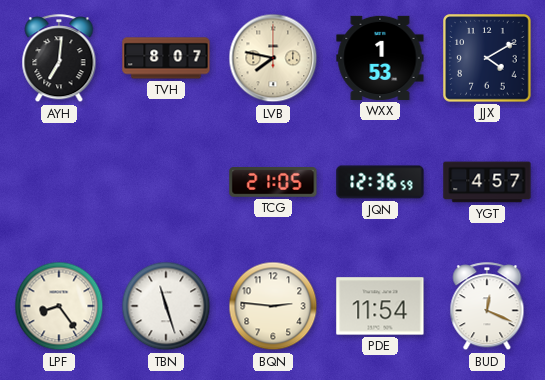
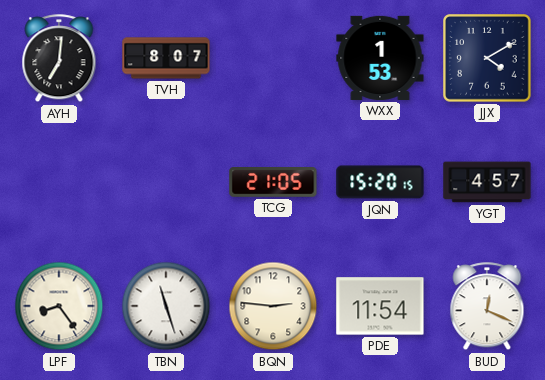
LVB: 7:47 -> none
JQN: 12:36 -> 15:20
